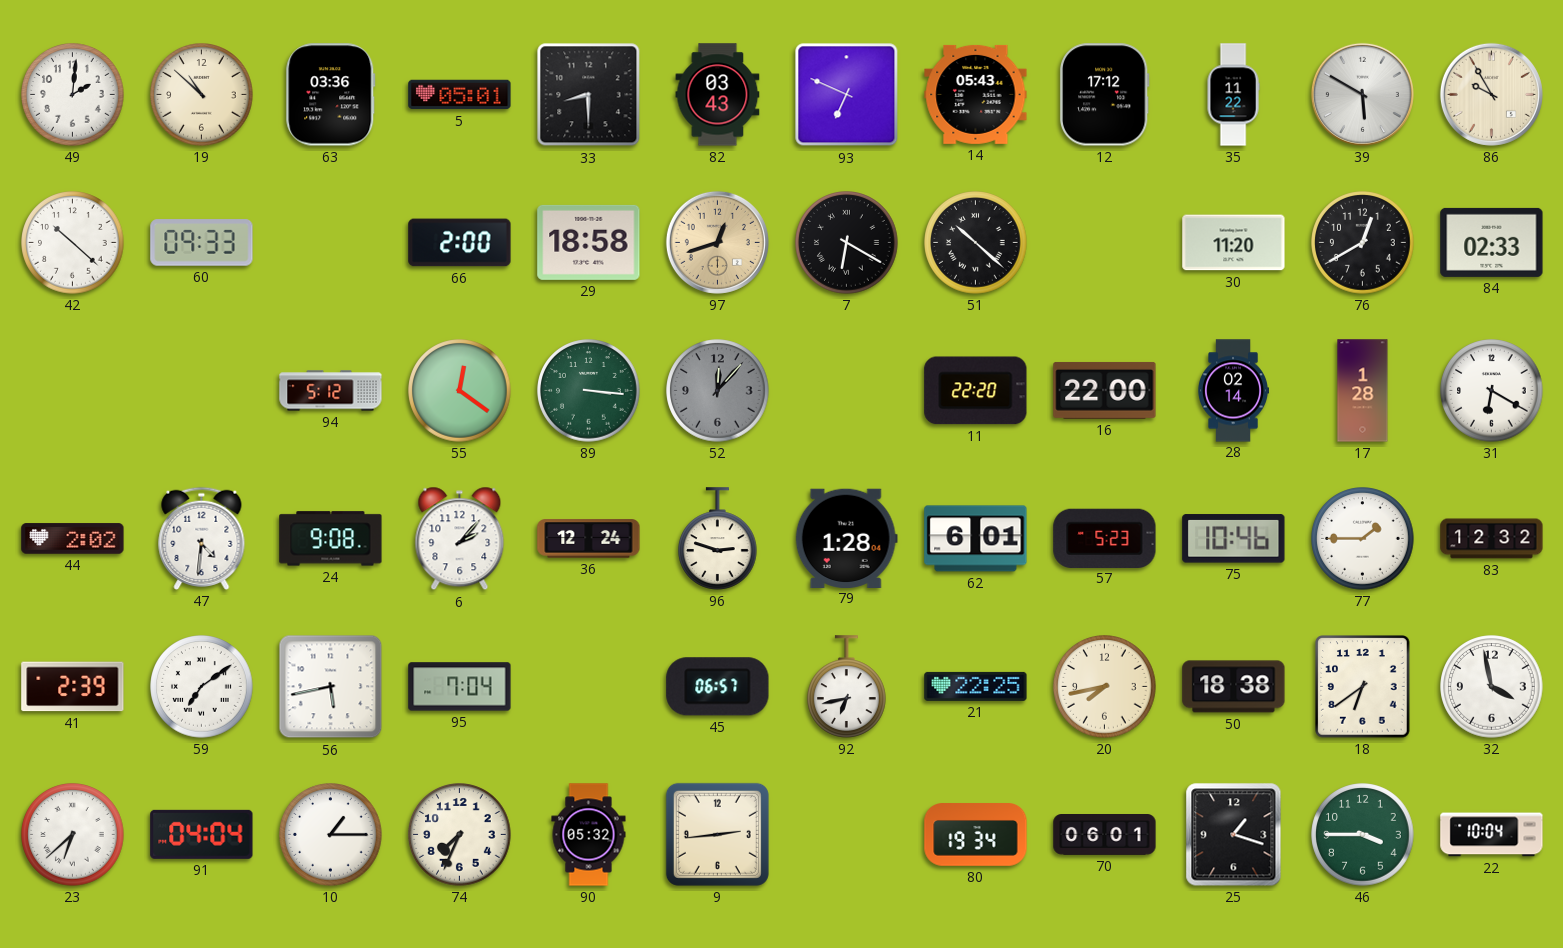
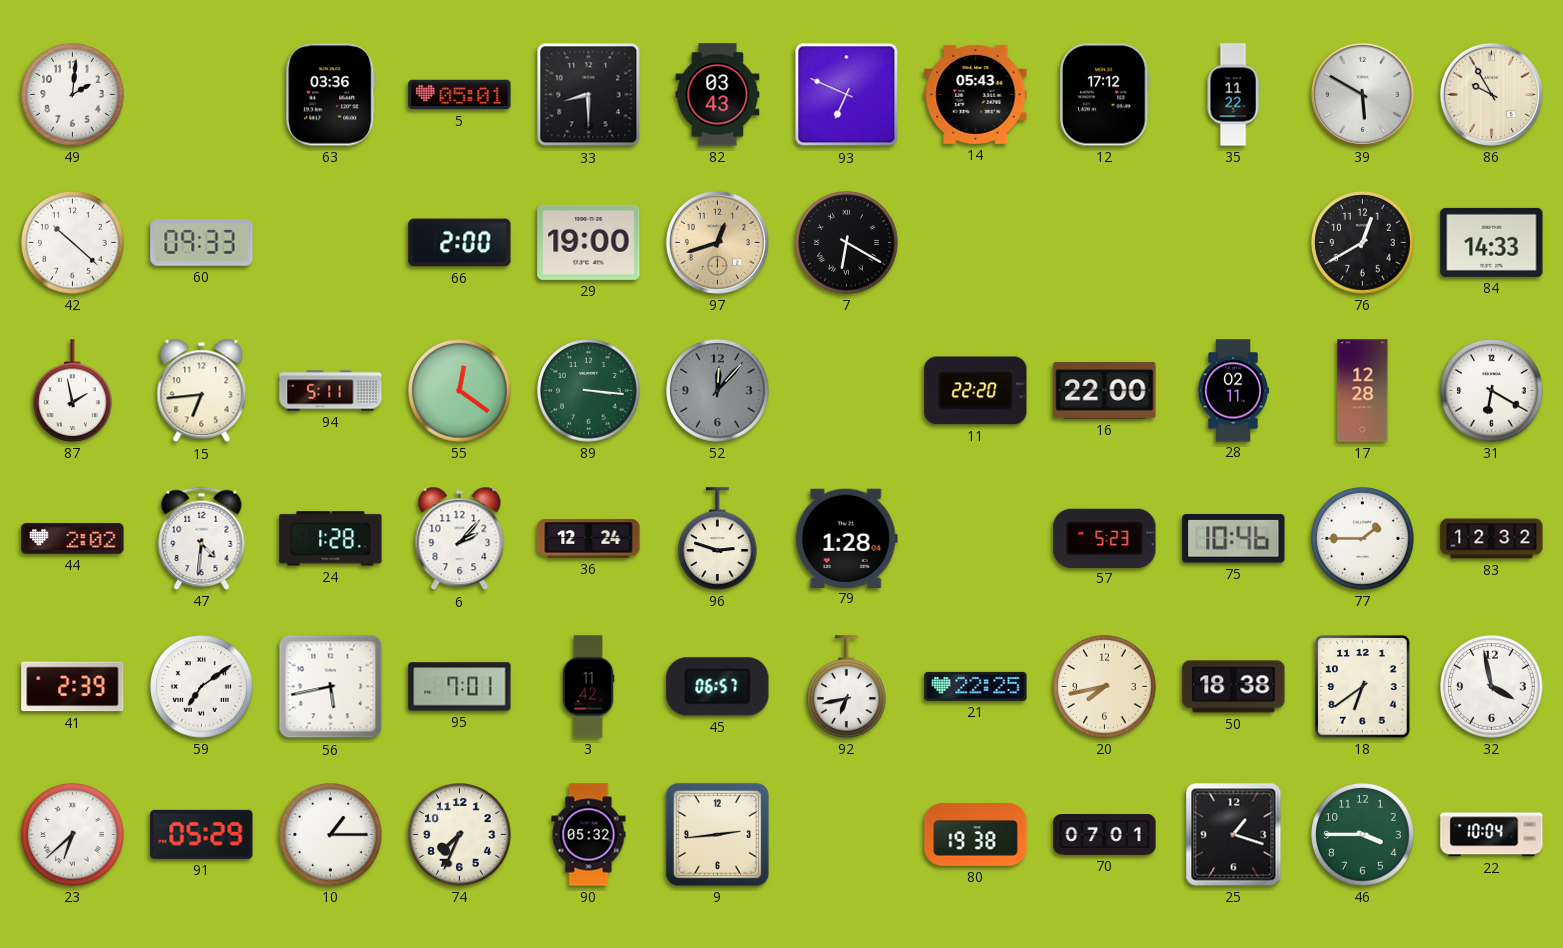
19: 10:52 -> none
29: 18:58 -> 19:00
51: 10:22 -> none
30: 11:20 -> none
84: 02:33 -> 14:33
87: none -> 1:58
15: none -> 6:44
94: 5:12 -> 5:11
28: 02:14 -> 02:11
17: 1:28 -> 12:28
24: 9:08 -> 1:28
62: 6:01 -> none
95: 7:04 -> 7:01
3: none -> 11:42
91: 04:04 -> 05:29
80: 19:34 -> 19:38
70: 06:01 -> 07:01
